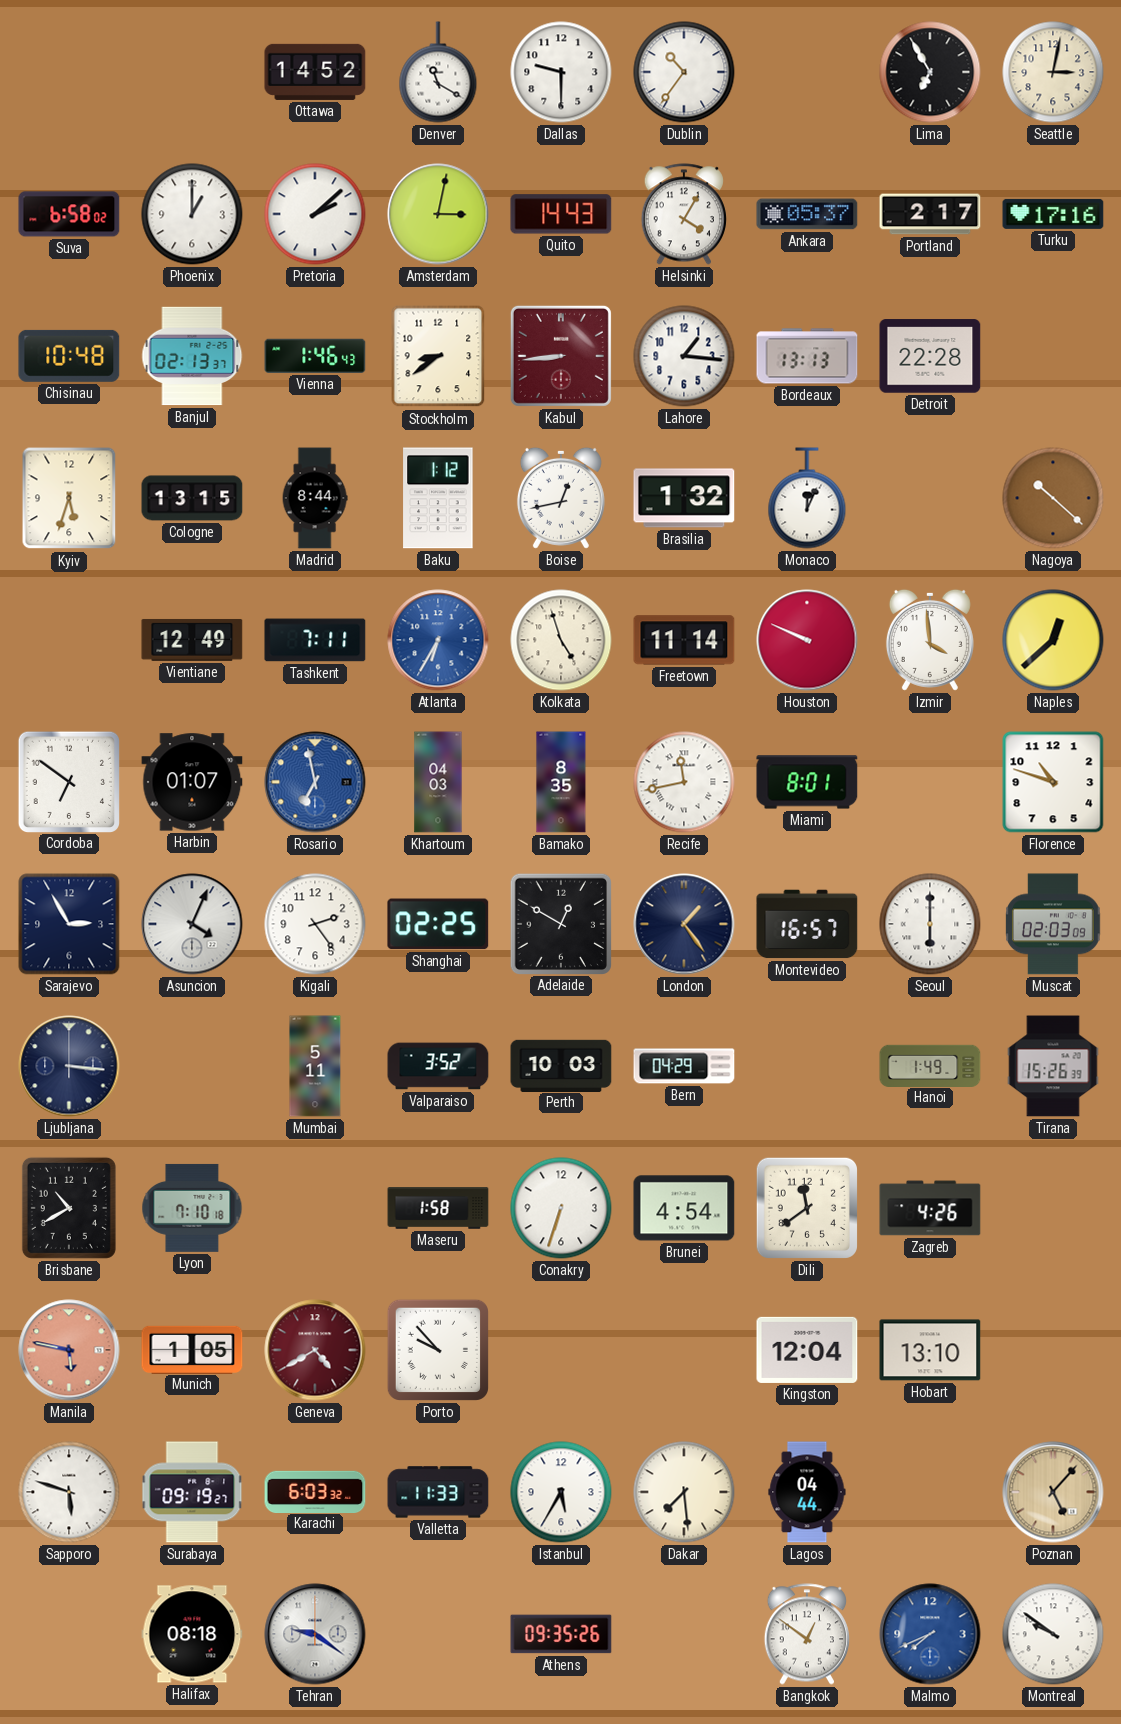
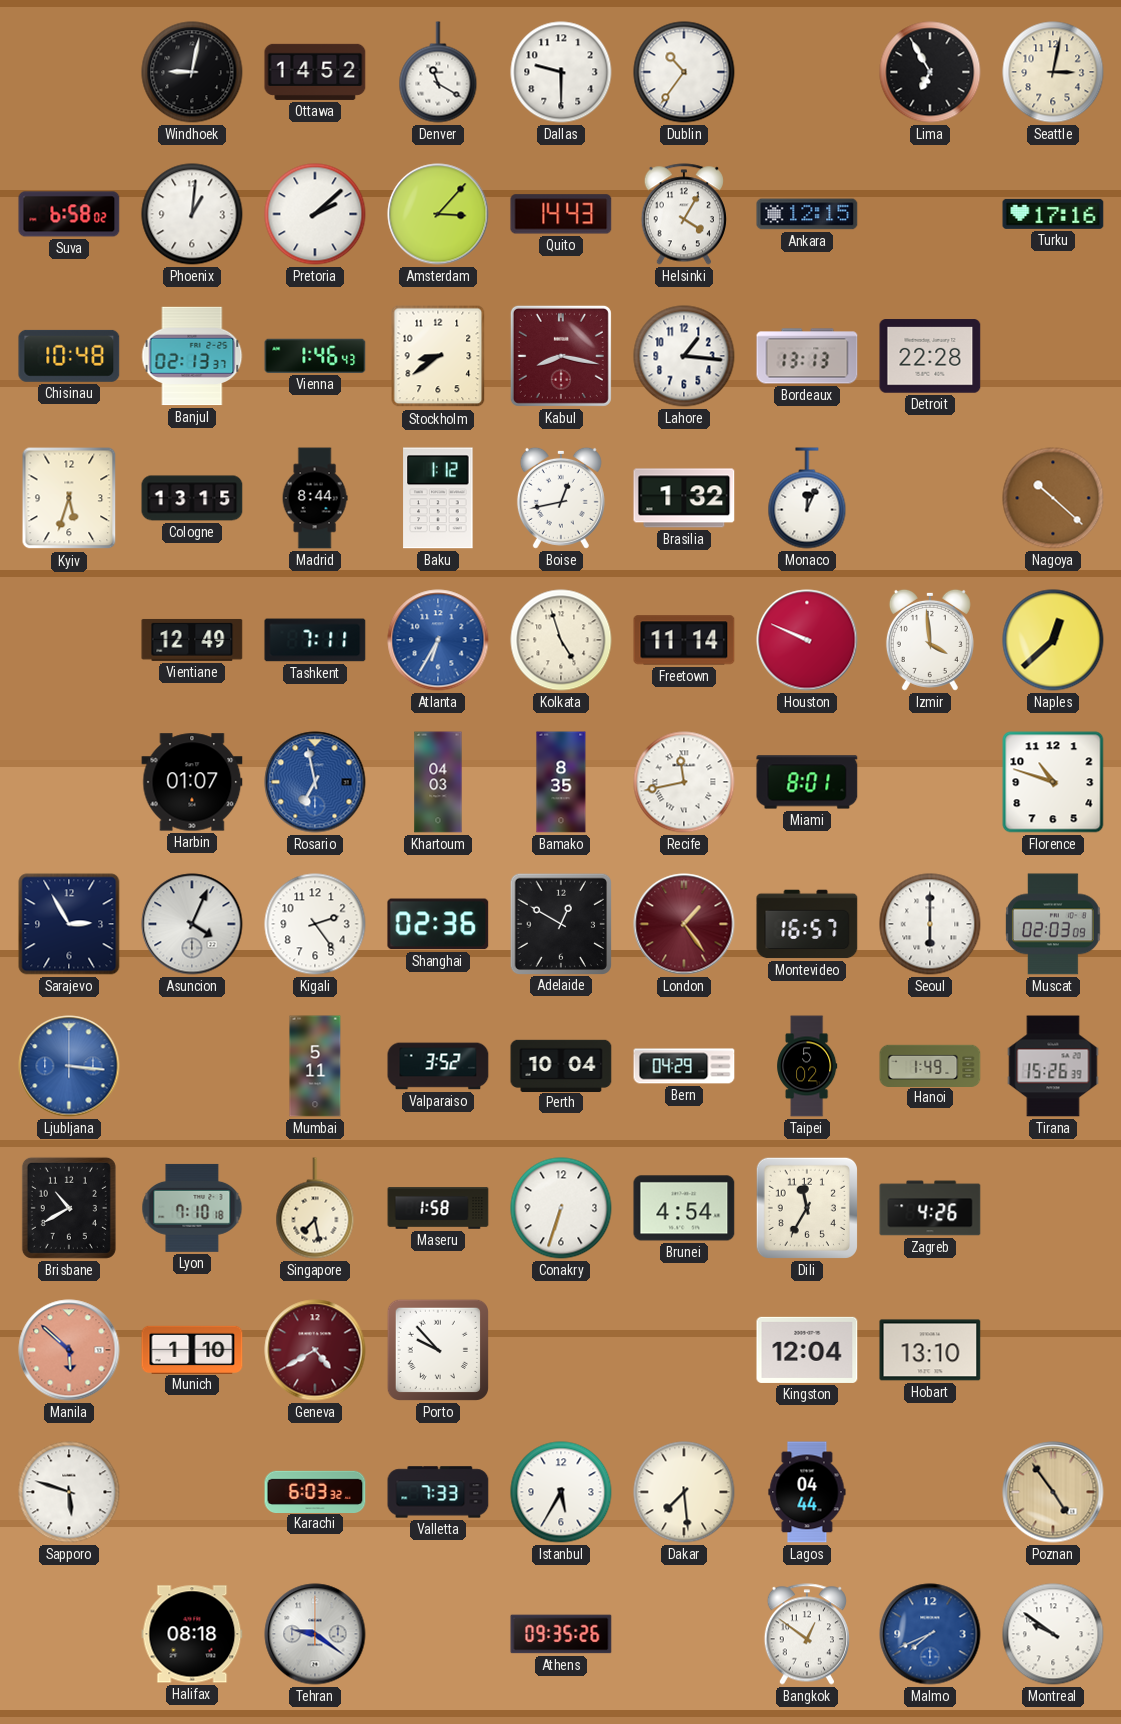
Windhoek: none -> 9:02
Phoenix: 1:00 -> 1:01
Amsterdam: 3:02 -> 3:07
Ankara: 05:37 -> 12:15
Portland: 2:17 -> none
Kabul: 8:44 -> 8:17
Cordoba: 6:51 -> none
Shanghai: 02:25 -> 02:36
London dial: navy -> burgundy
Ljubljana dial: navy -> blue
Perth: 10:03 -> 10:04
Taipei: none -> 5:02
Singapore: none -> 7:28
Dili: 11:39 -> 11:35
Manila: 5:47 -> 5:52
Munich: 1:05 -> 1:10
Surabaya: 09:19 -> none
Valletta: 11:33 -> 7:33
Poznan: 5:07 -> 4:54
